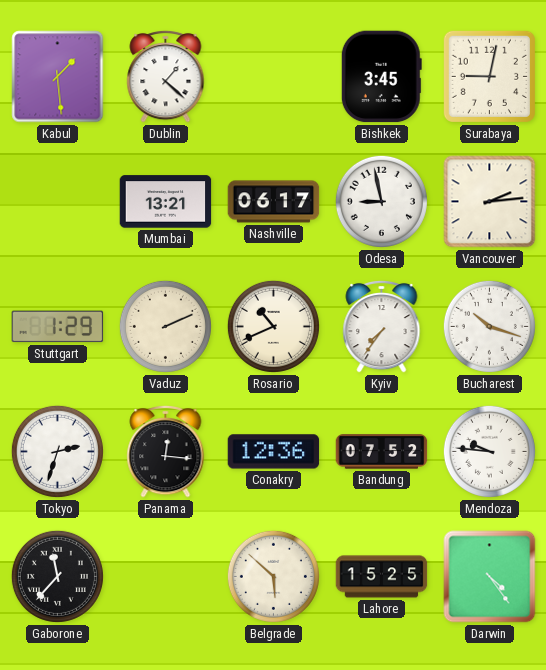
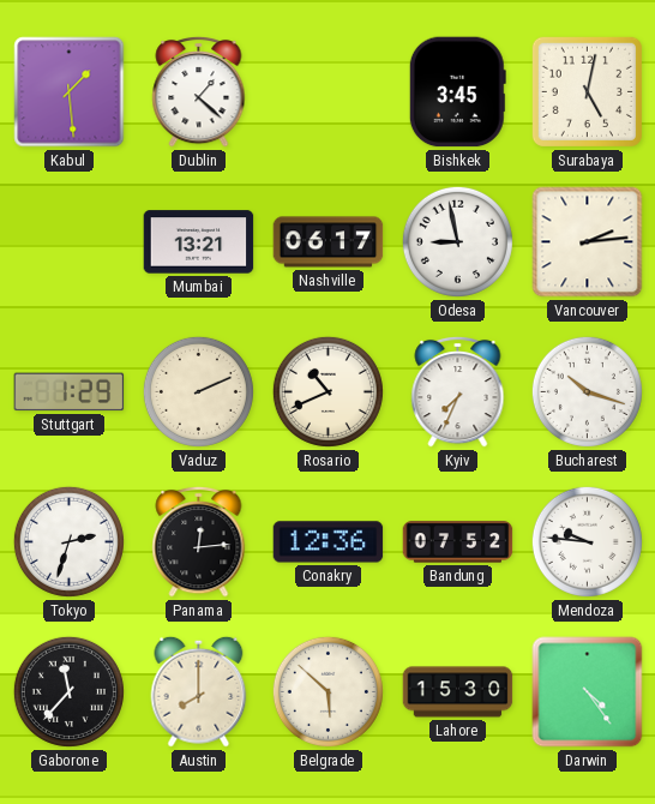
Surabaya: 9:02 -> 5:02
Kyiv: 7:36 -> 7:34
Panama: 12:16 -> 12:14
Austin: none -> 8:00
Lahore: 15:25 -> 15:30
